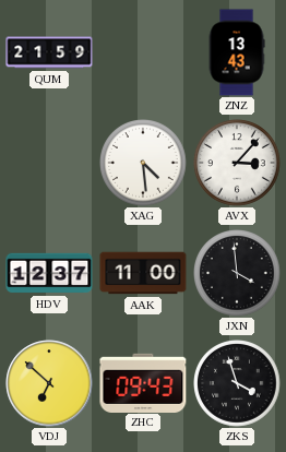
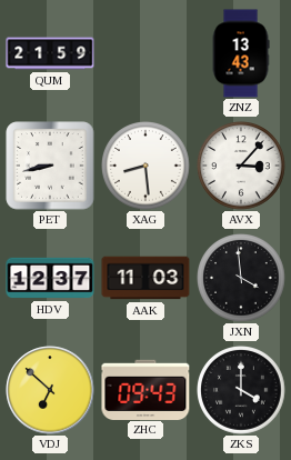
PET: none -> 8:43
XAG: 4:29 -> 8:29
AAK: 11:00 -> 11:03
ZKS: 3:57 -> 4:00
